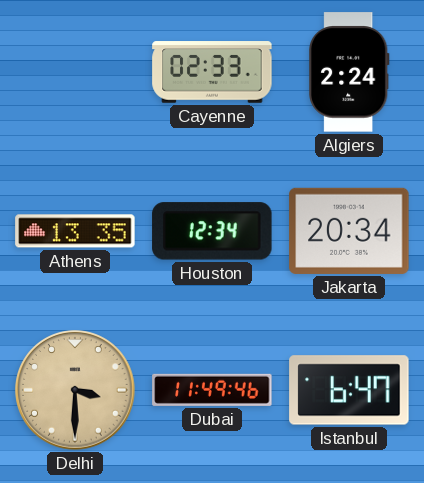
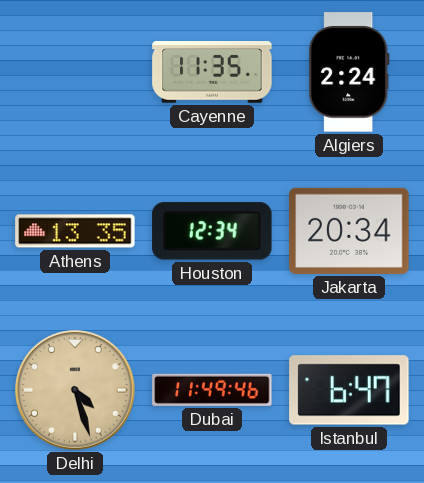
Cayenne: 02:33 -> 11:35
Delhi: 3:30 -> 4:27
